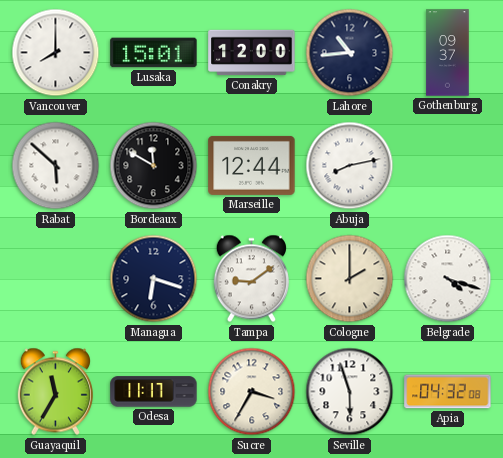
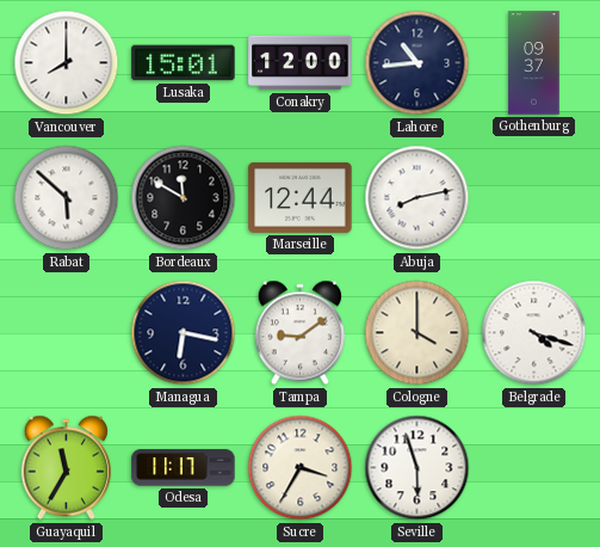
Managua: 6:18 -> 6:17
Cologne: 2:00 -> 4:00
Apia: 04:32 -> none
